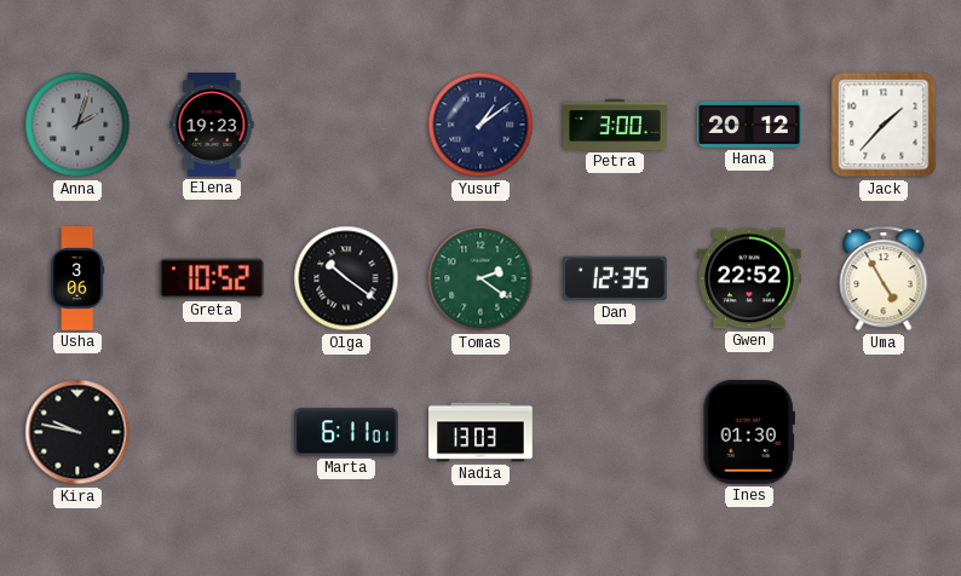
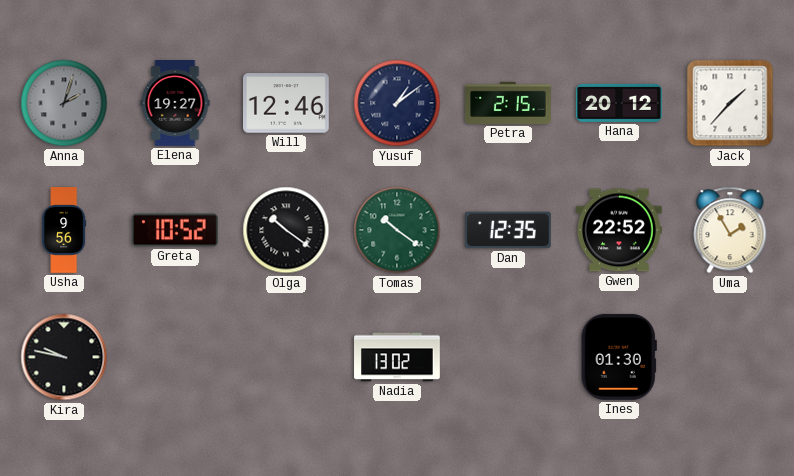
Elena: 19:23 -> 19:27
Will: none -> 12:46
Petra: 3:00 -> 2:15
Usha: 3:06 -> 9:56
Tomas: 2:21 -> 10:21
Uma: 4:55 -> 1:55
Marta: 6:11 -> none
Nadia: 13:03 -> 13:02
